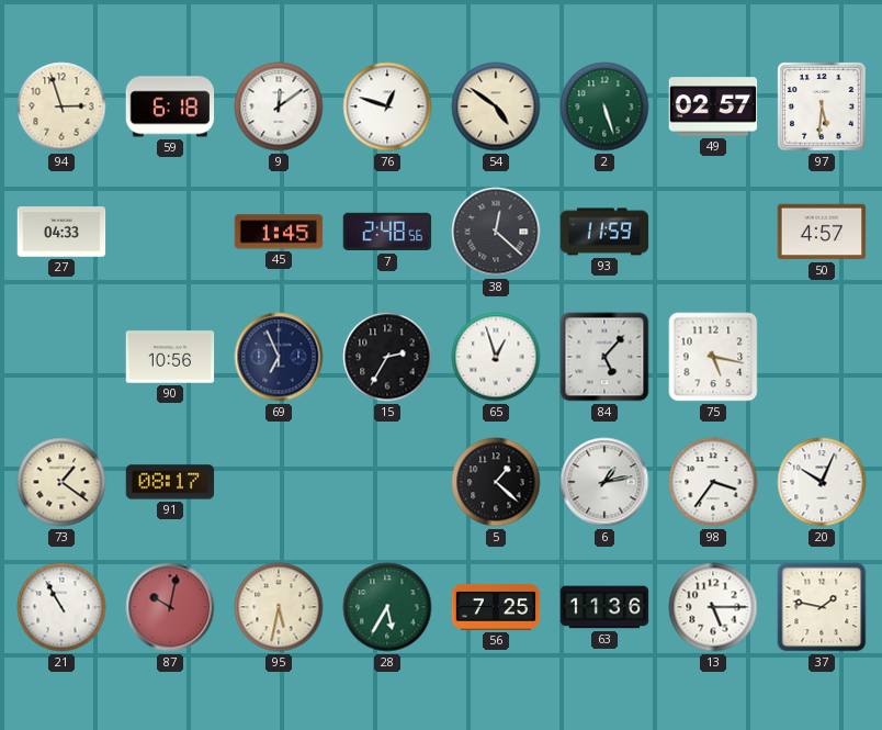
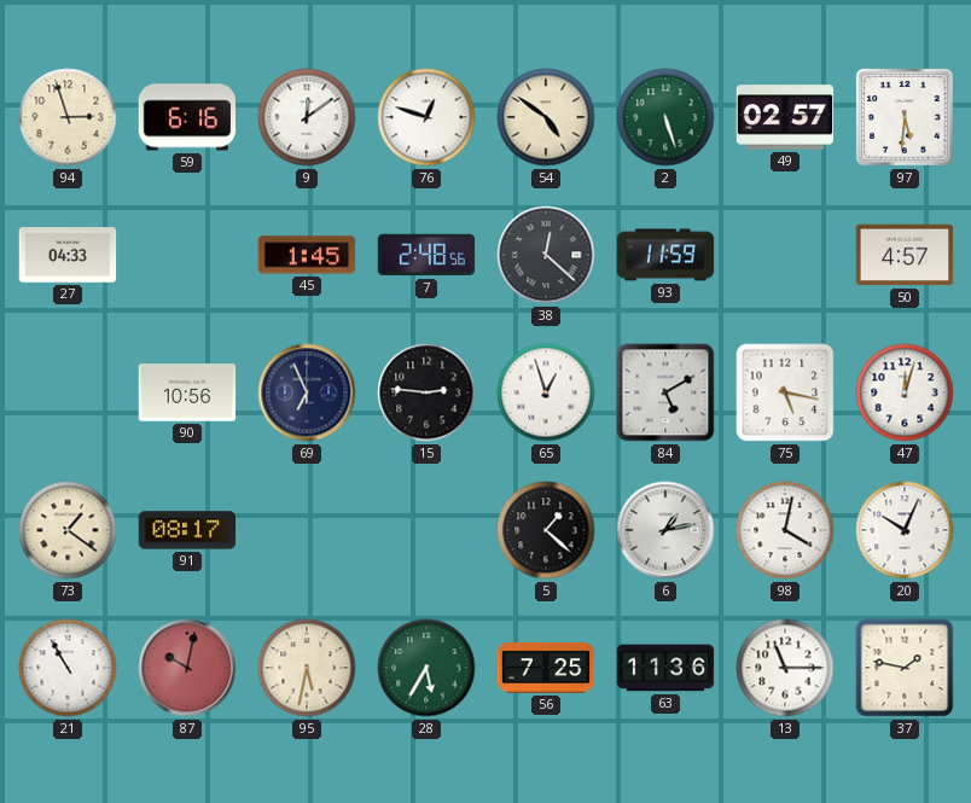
59: 6:18 -> 6:16
15: 2:35 -> 2:46
84: 5:07 -> 5:10
47: none -> 12:03
98: 3:36 -> 4:02
13: 5:15 -> 11:15
